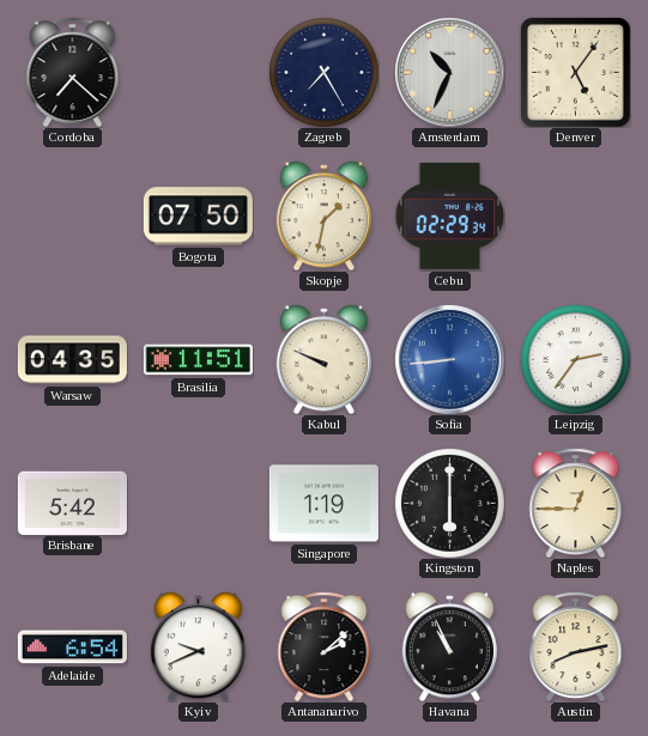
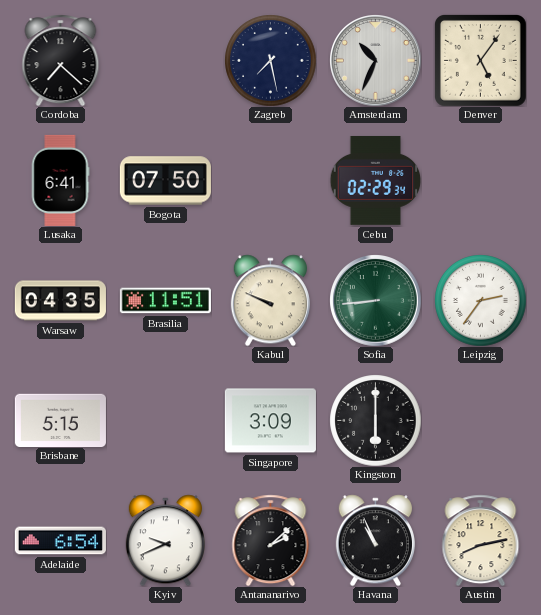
Zagreb: 7:25 -> 7:28
Lusaka: none -> 6:41
Skopje: 1:32 -> none
Sofia dial: blue -> green
Brisbane: 5:42 -> 5:15
Singapore: 1:19 -> 3:09
Naples: 12:45 -> none
